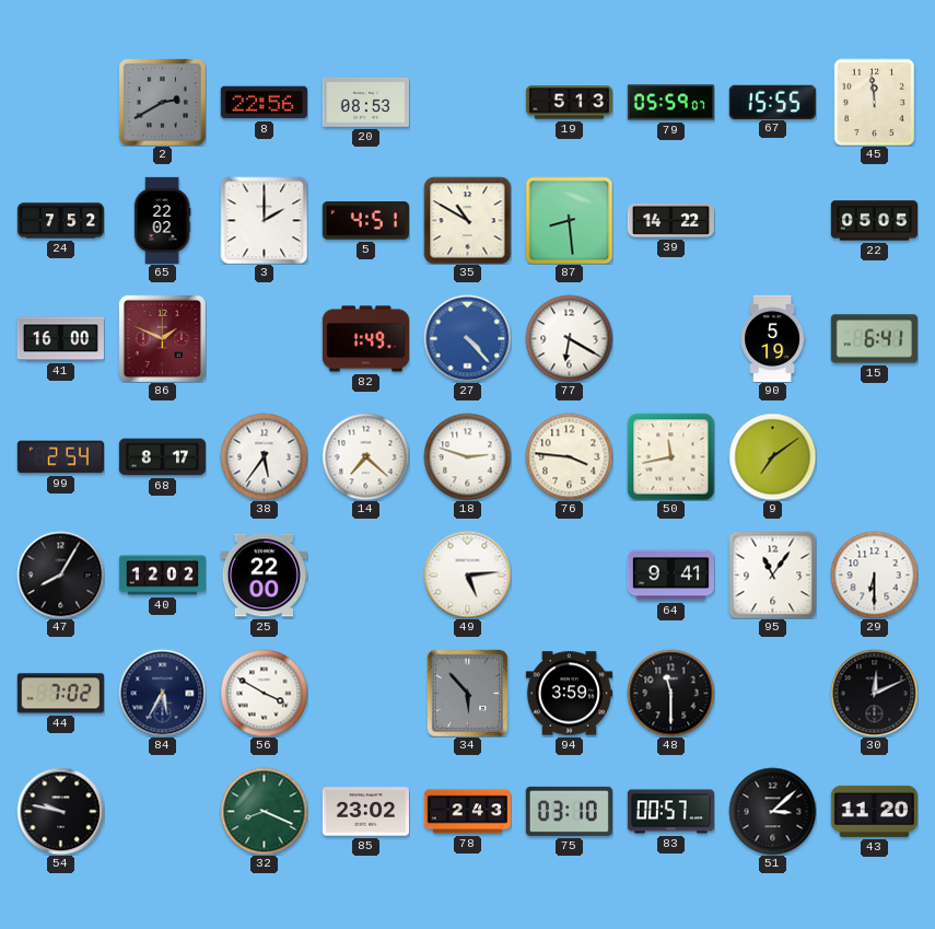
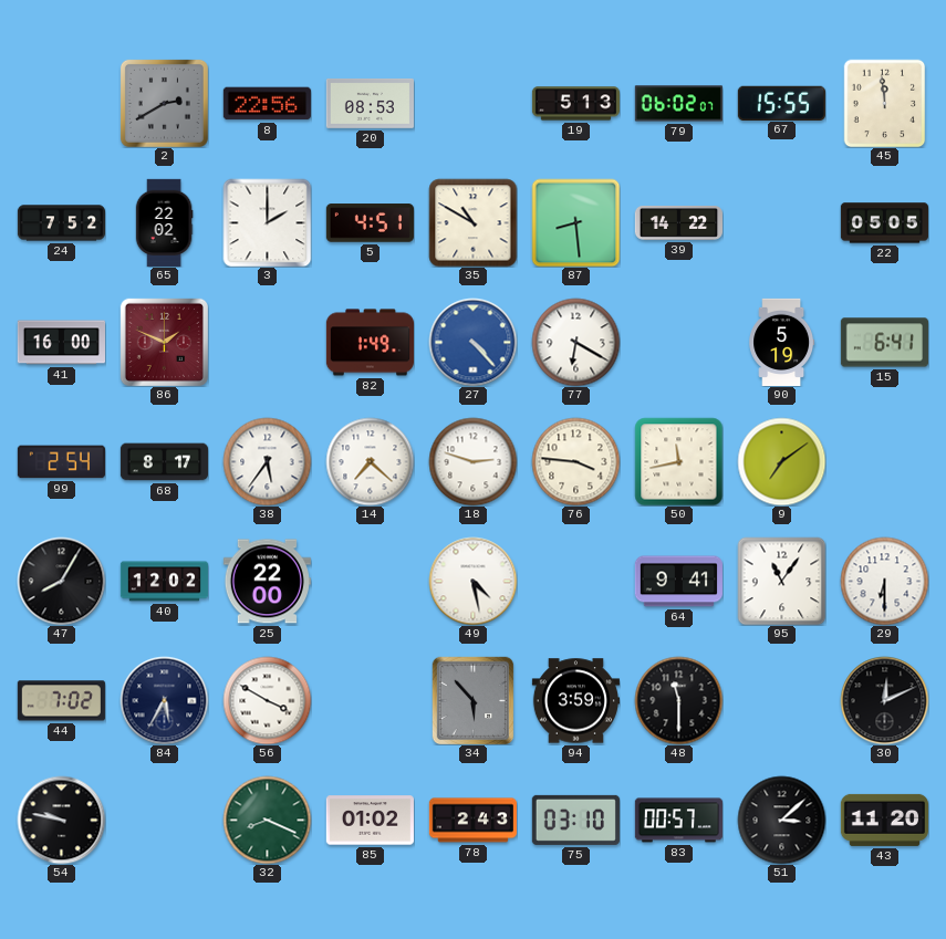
79: 05:59 -> 06:02
49: 5:14 -> 4:28
85: 23:02 -> 01:02
